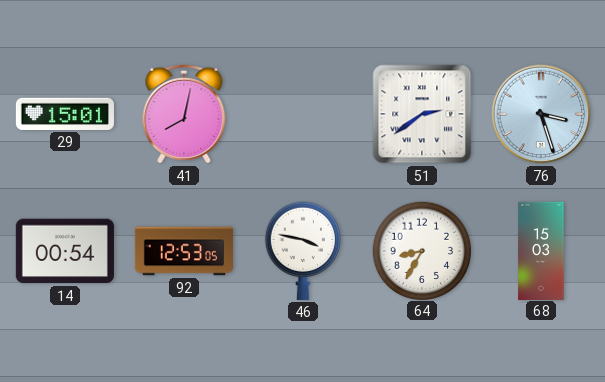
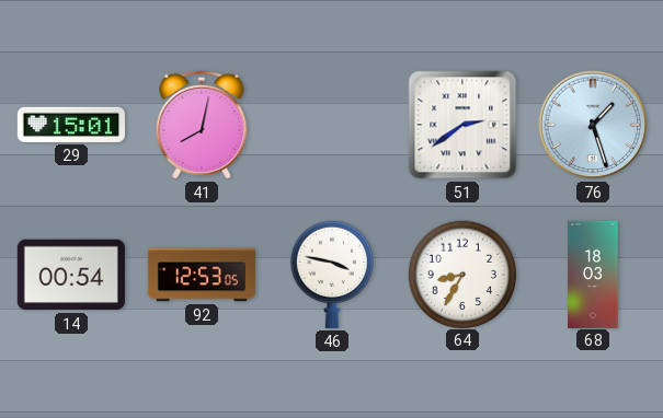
76: 3:27 -> 1:27
68: 15:03 -> 18:03
